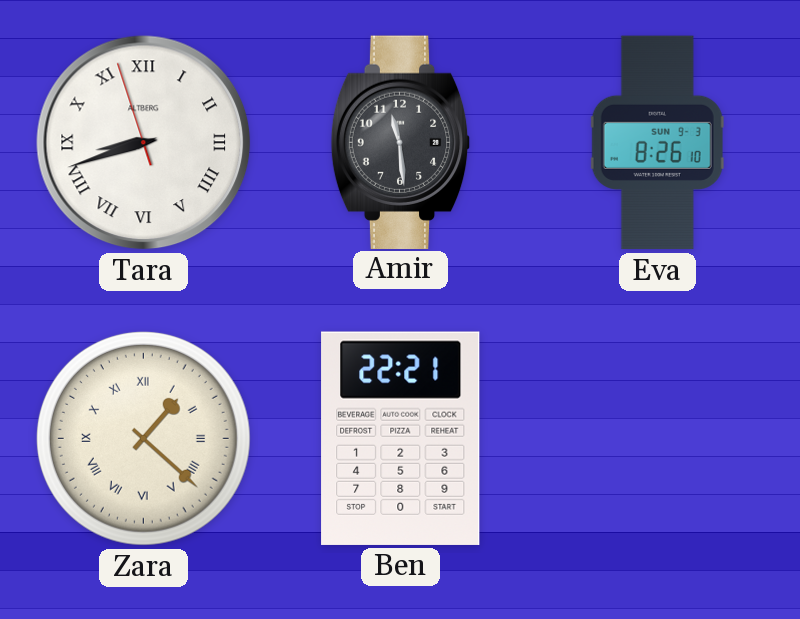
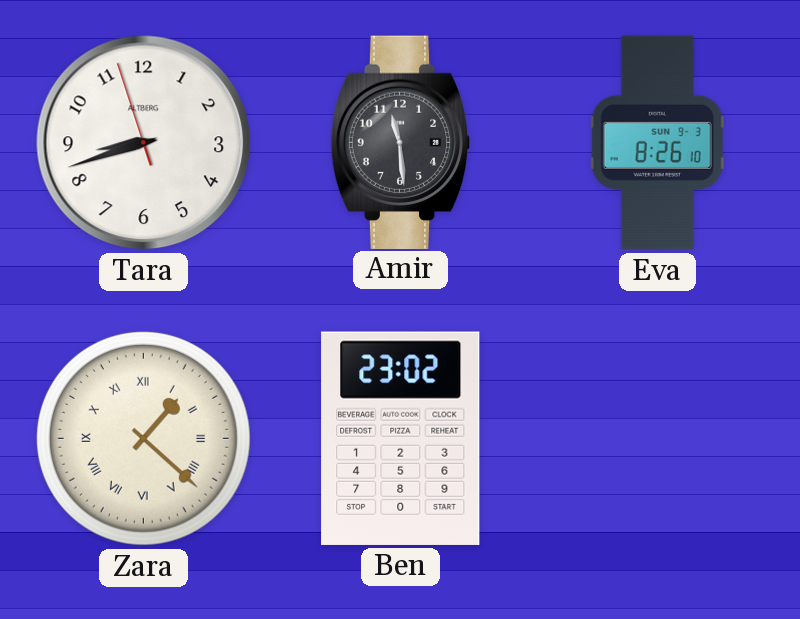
Tara numerals: Roman -> Arabic
Ben: 22:21 -> 23:02
